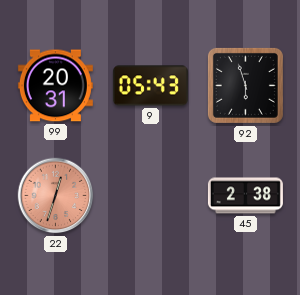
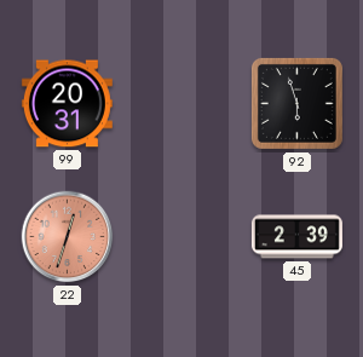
9: 05:43 -> none
45: 2:38 -> 2:39
